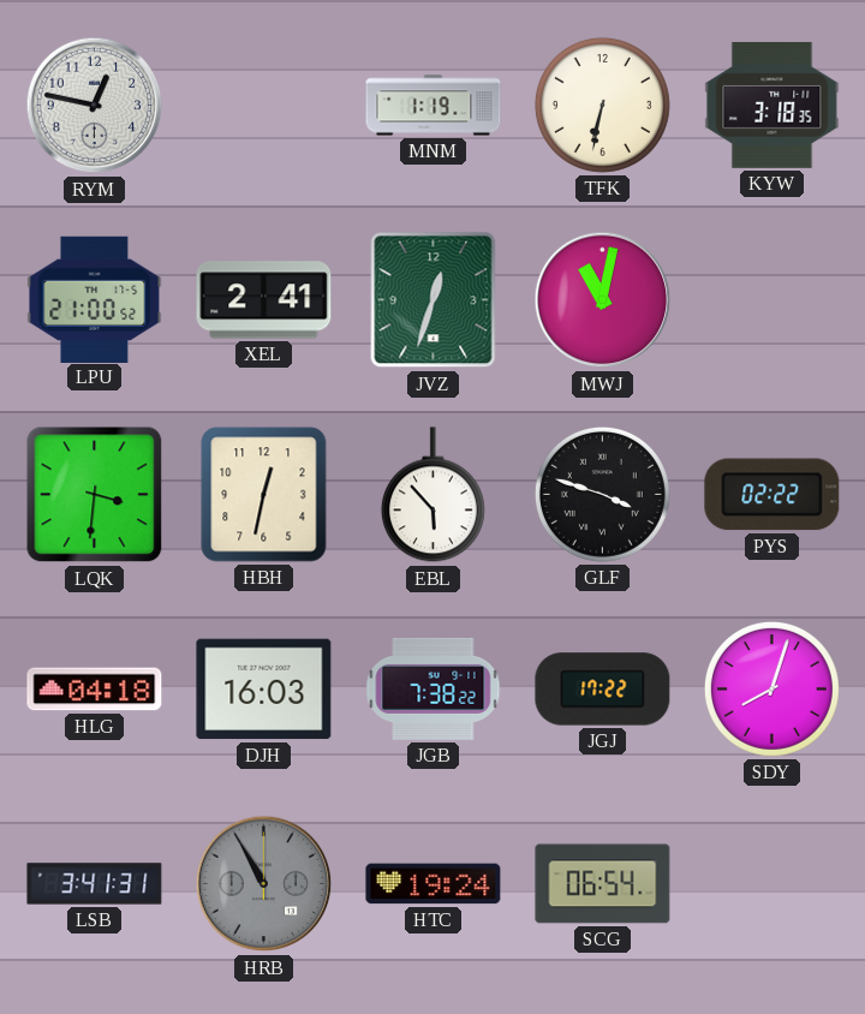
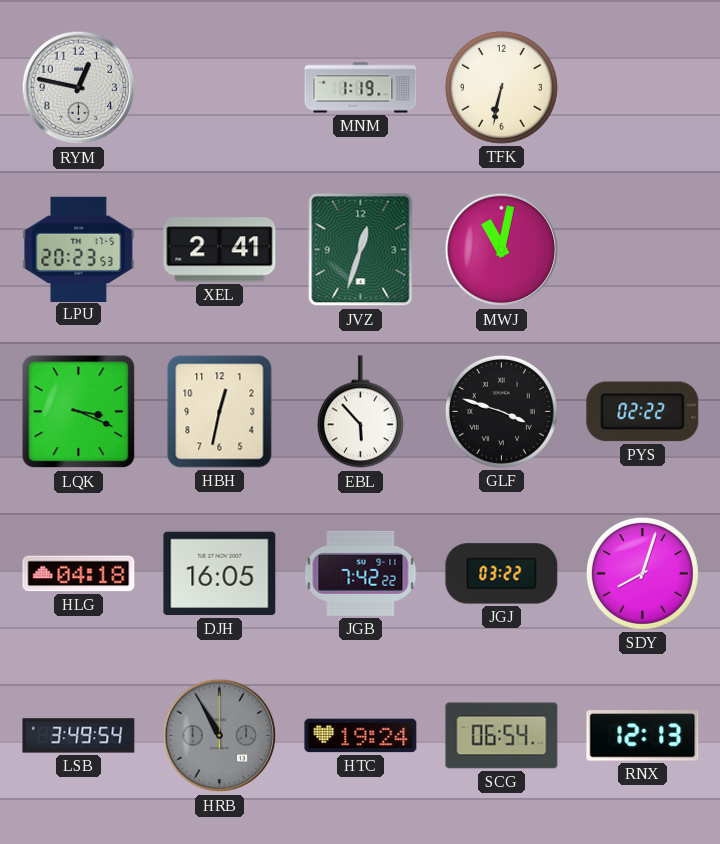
KYW: 3:18 -> none
LPU: 21:00 -> 20:23
LQK: 3:31 -> 3:19
DJH: 16:03 -> 16:05
JGB: 7:38 -> 7:42
JGJ: 17:22 -> 03:22
LSB: 3:41 -> 3:49
RNX: none -> 12:13
